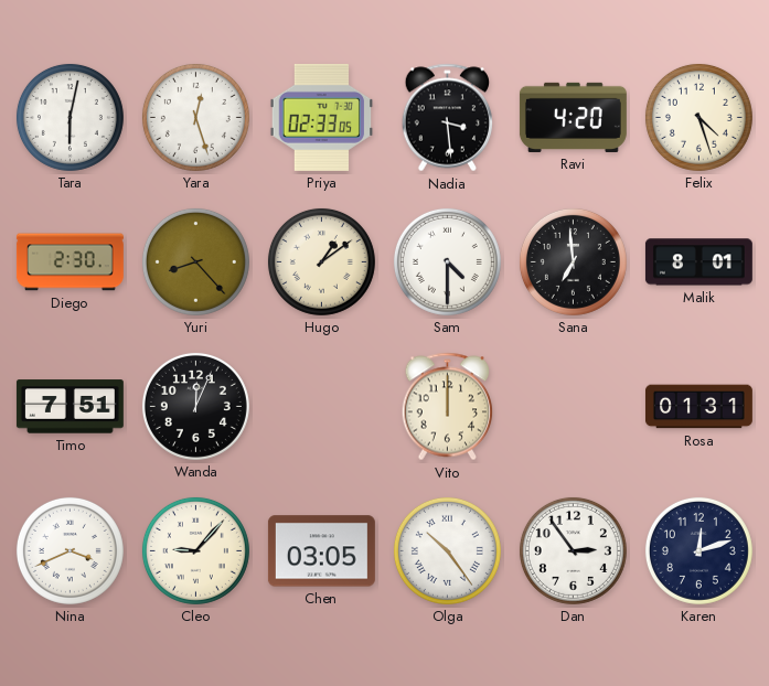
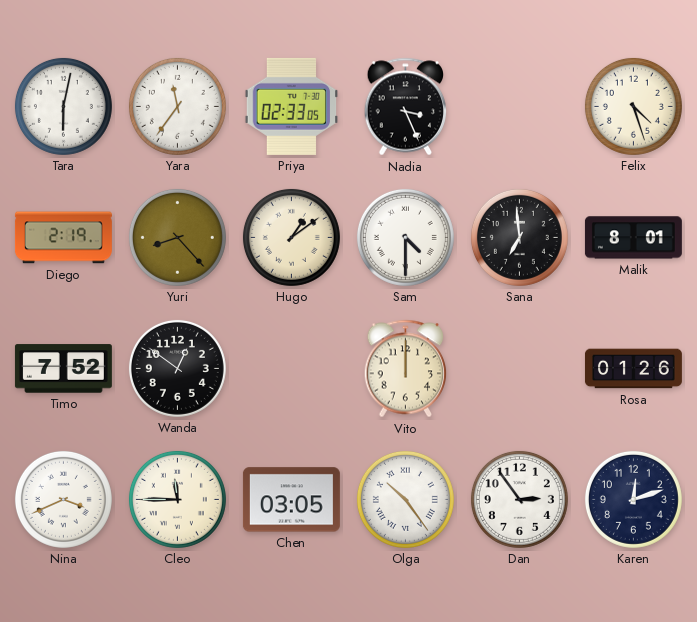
Yara: 12:27 -> 11:36
Nadia: 3:29 -> 3:26
Ravi: 4:20 -> none
Diego: 2:30 -> 2:19
Timo: 7:51 -> 7:52
Wanda: 12:04 -> 12:51
Rosa: 01:31 -> 01:26
Cleo: 9:07 -> 11:45
